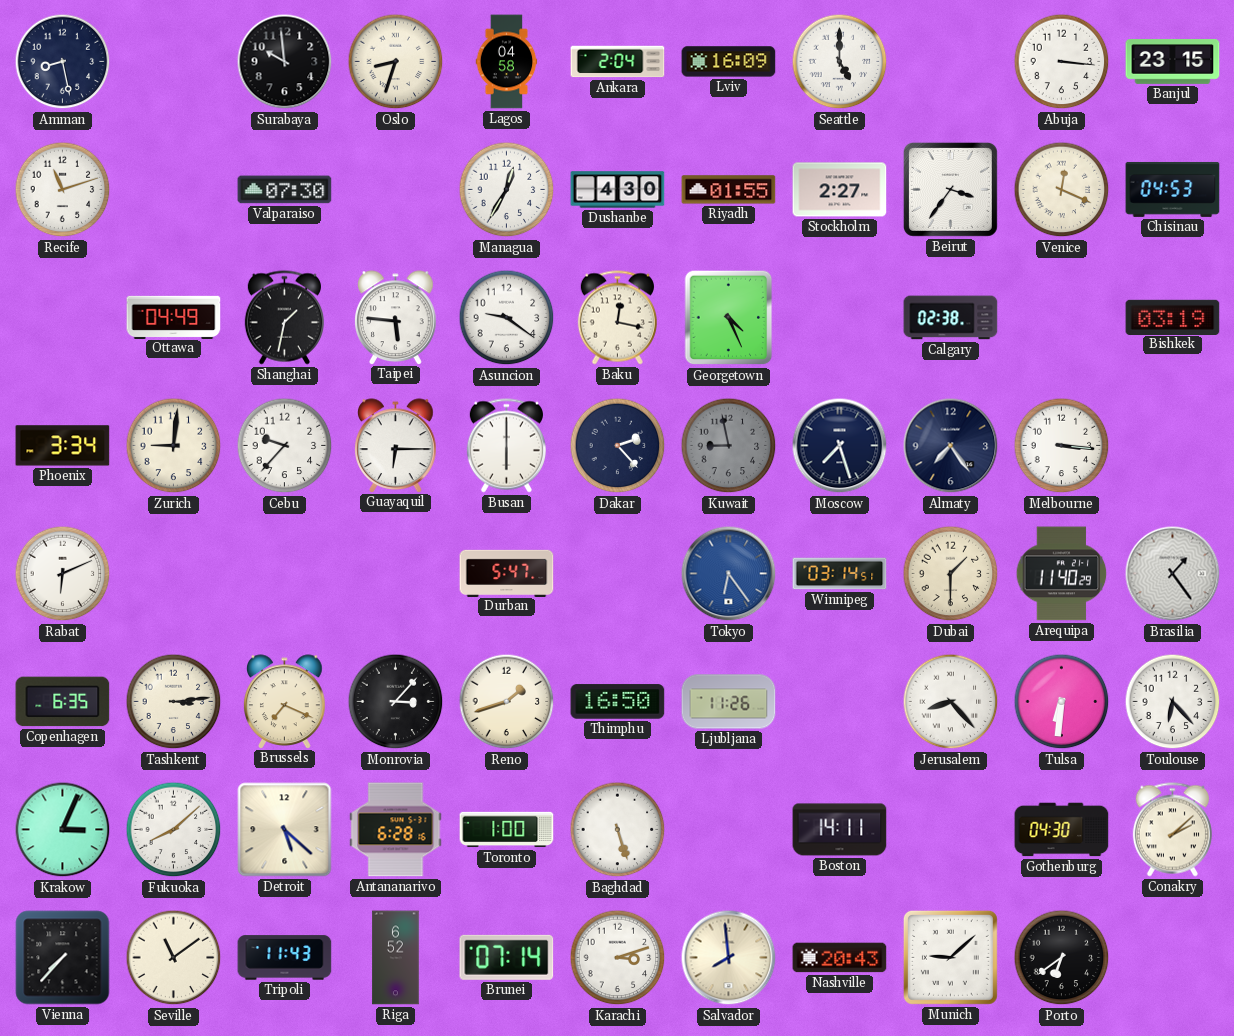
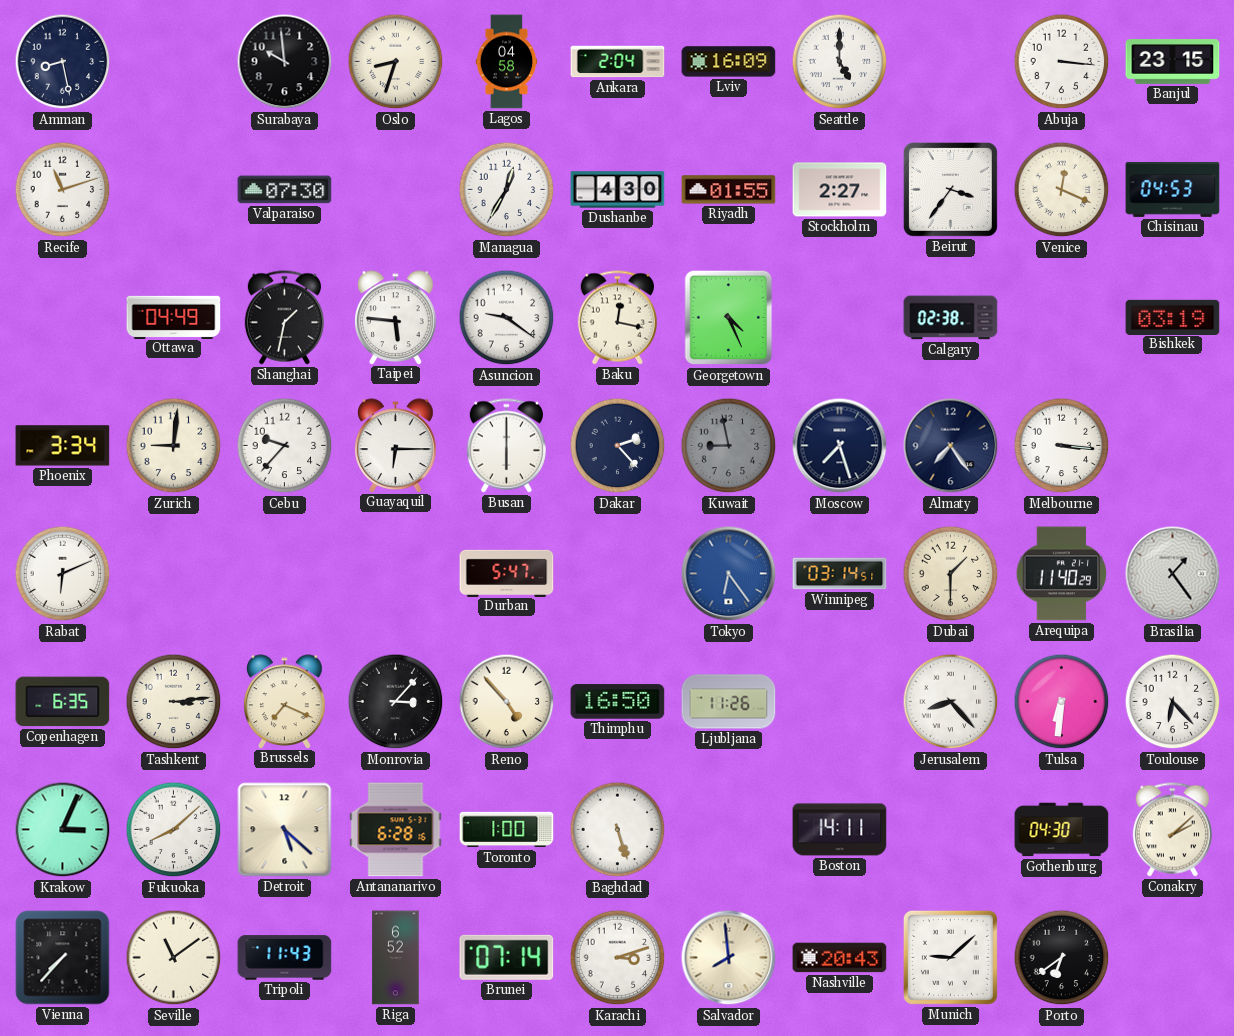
Reno: 1:42 -> 4:53
